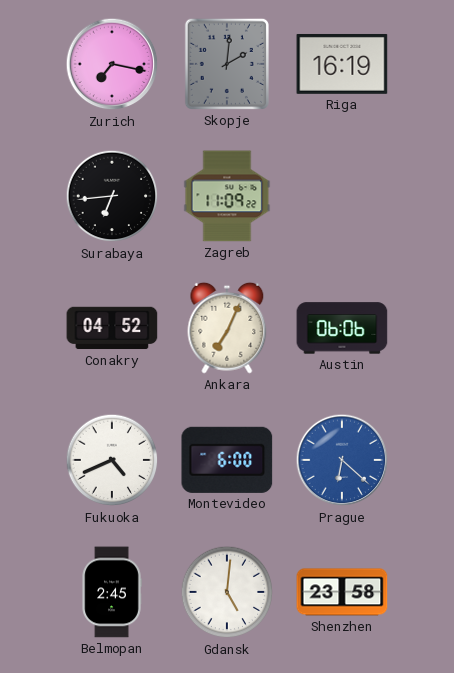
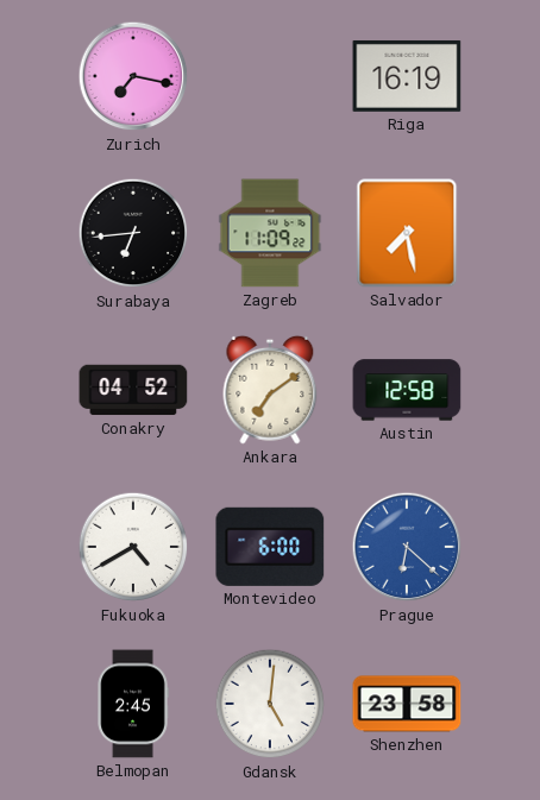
Skopje: 2:01 -> none
Salvador: none -> 7:28
Ankara: 7:04 -> 7:09
Austin: 06:06 -> 12:58
Fukuoka: 4:41 -> 4:40
